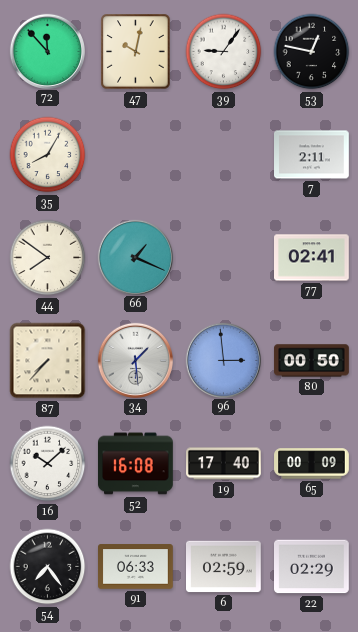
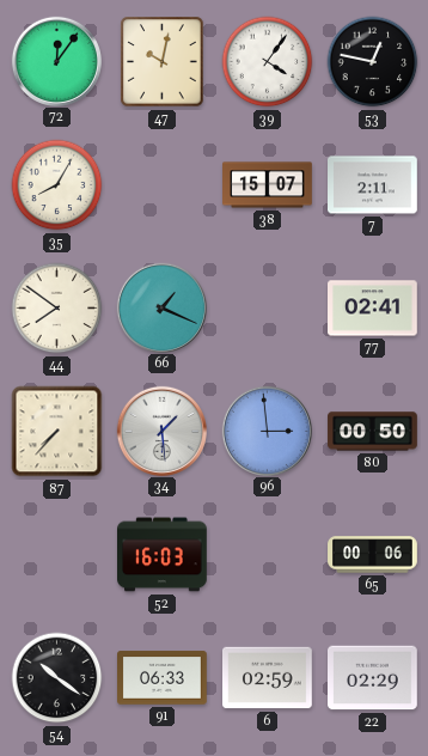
72: 11:53 -> 12:06
39: 9:06 -> 4:06
38: none -> 15:07
16: 10:08 -> none
52: 16:08 -> 16:03
19: 17:40 -> none
65: 00:09 -> 00:06
54: 7:24 -> 10:21
